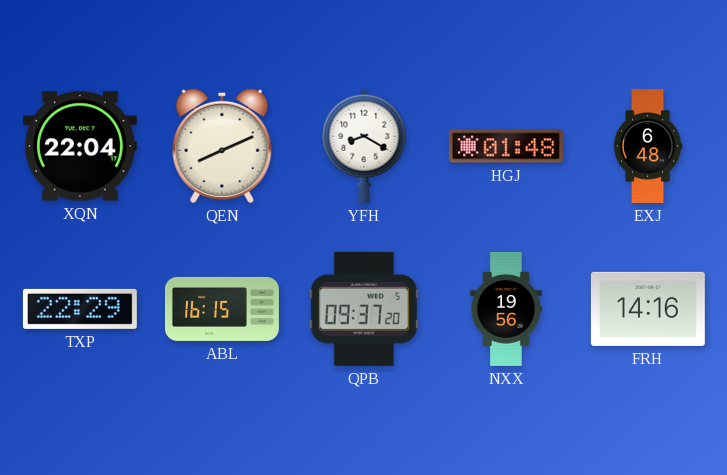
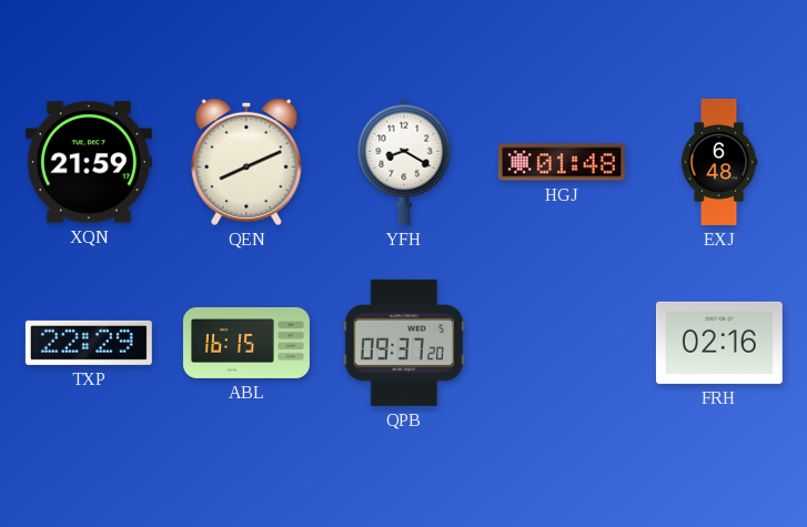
XQN: 22:04 -> 21:59
NXX: 19:56 -> none
FRH: 14:16 -> 02:16
